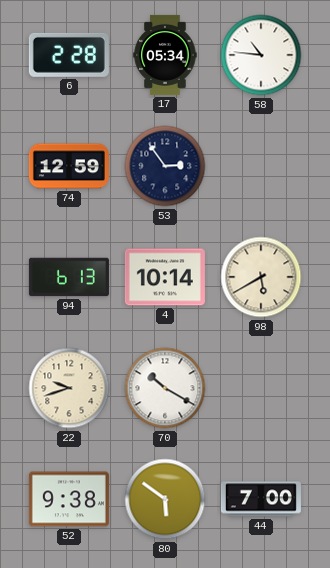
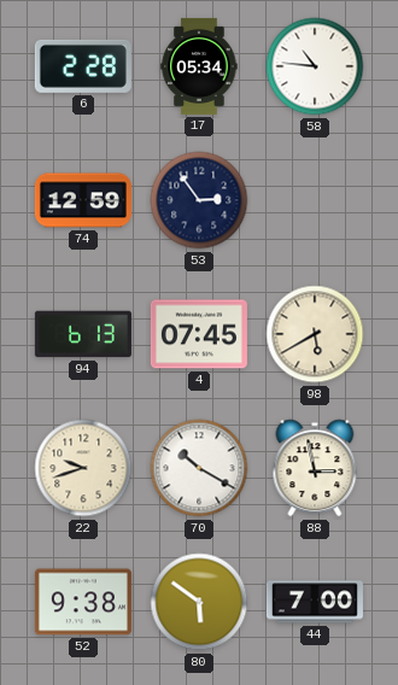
4: 10:14 -> 07:45
88: none -> 2:58
